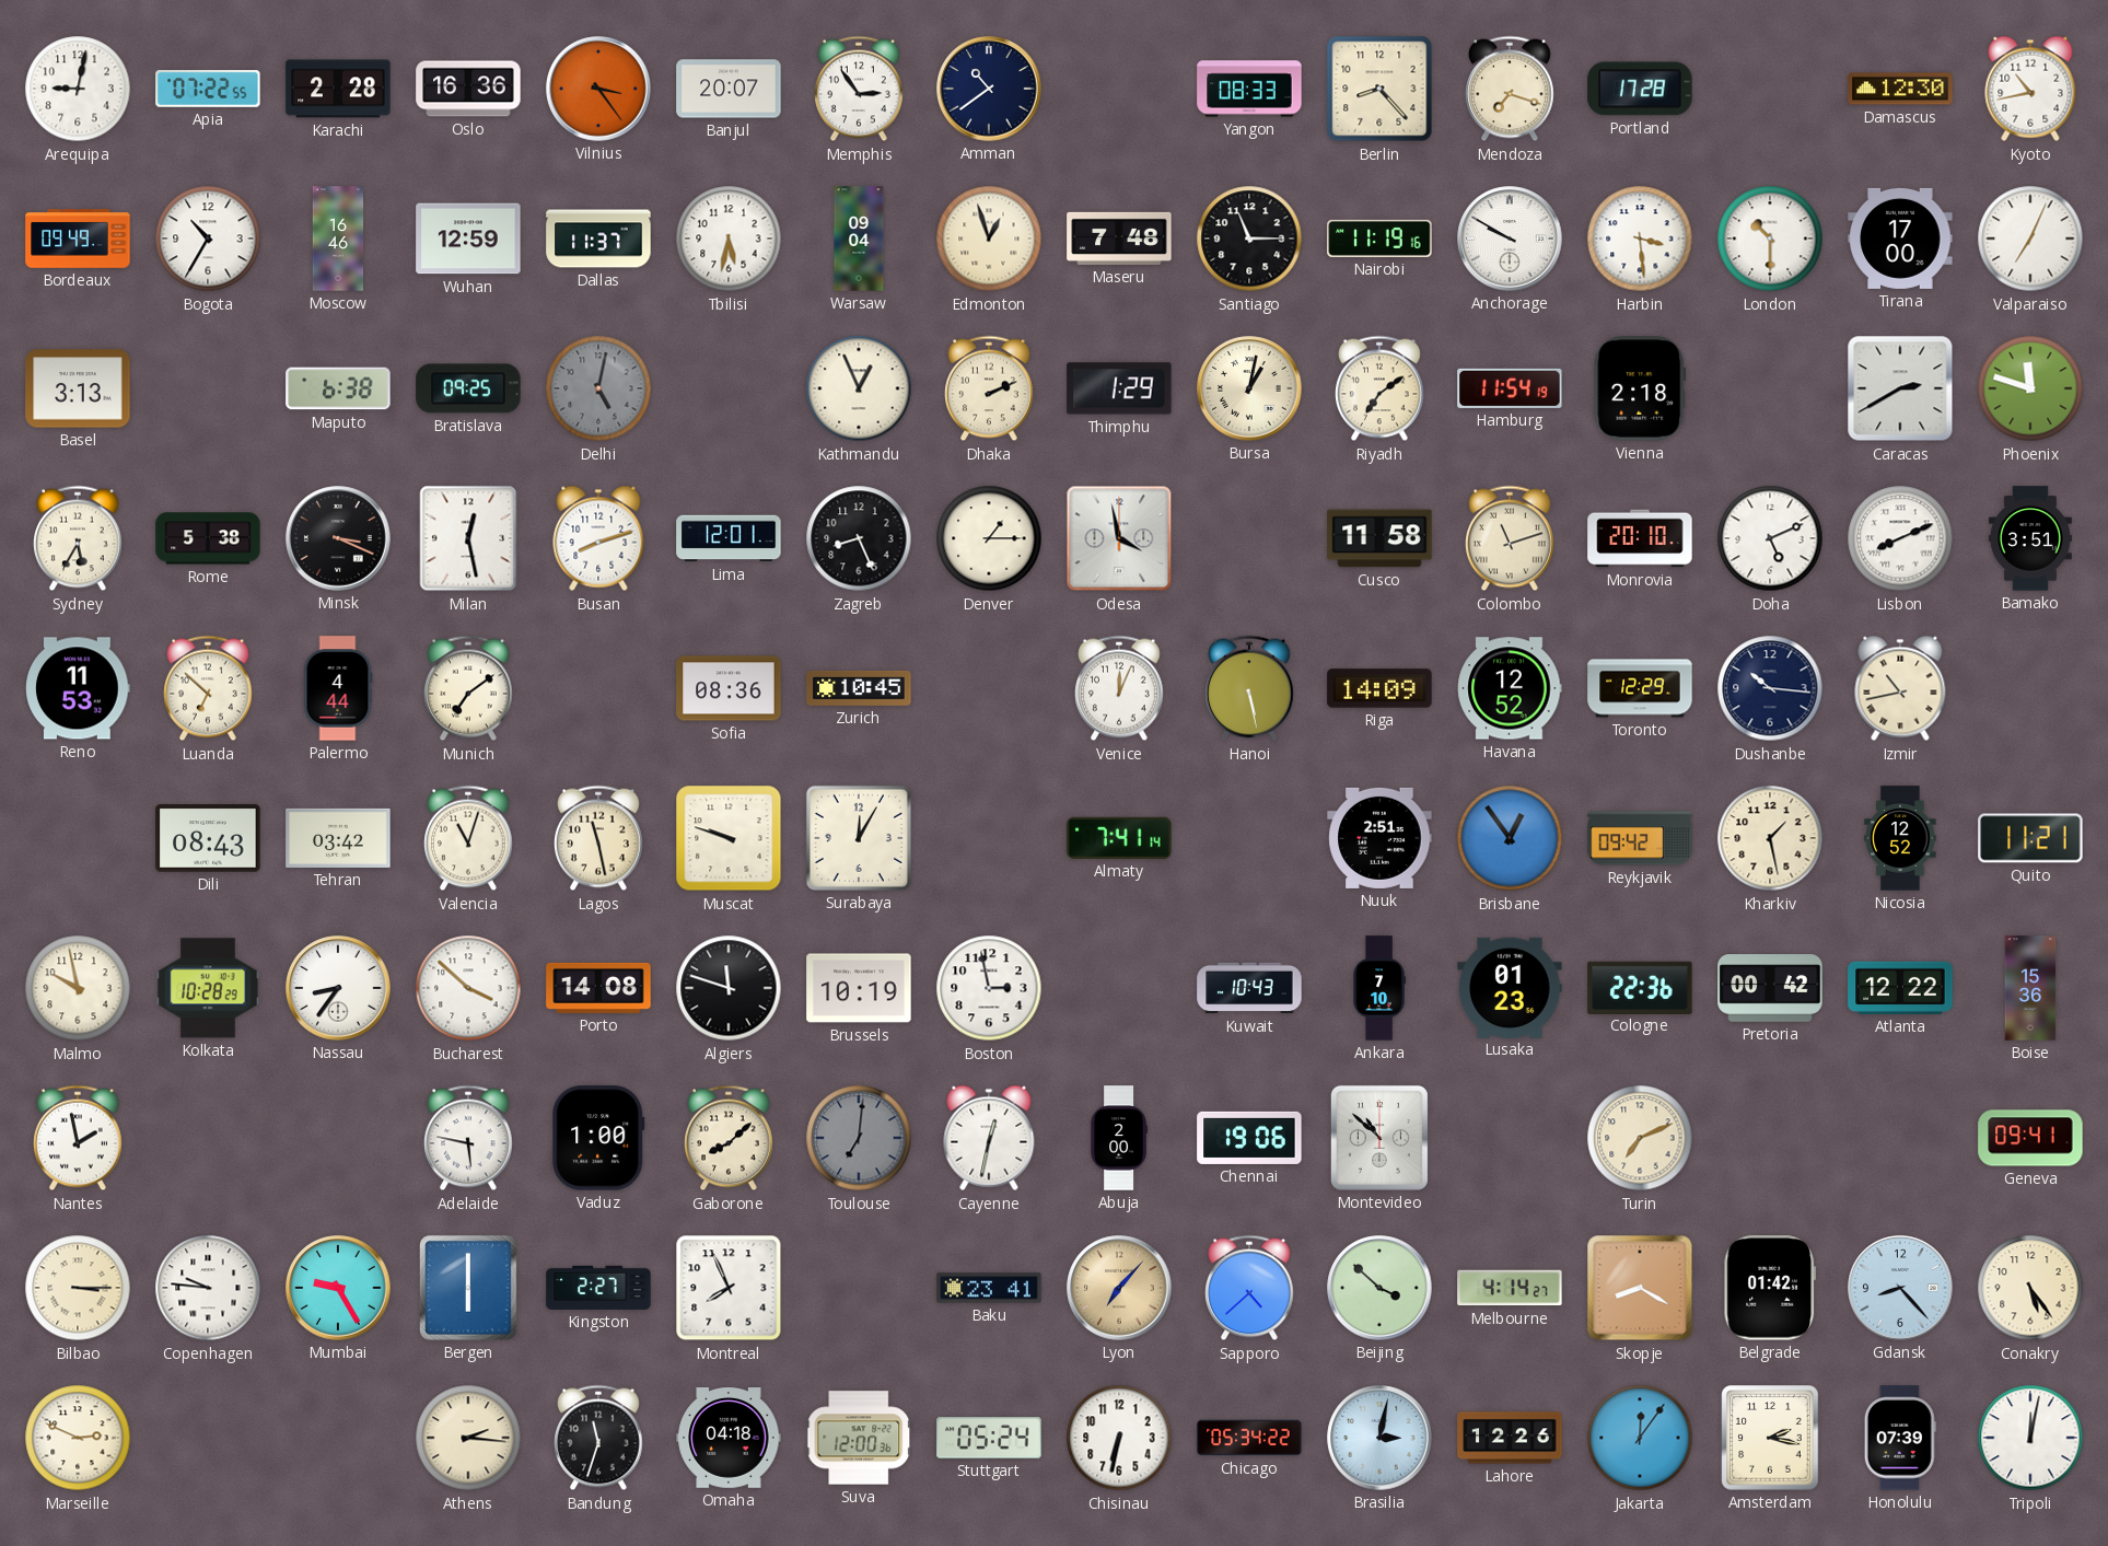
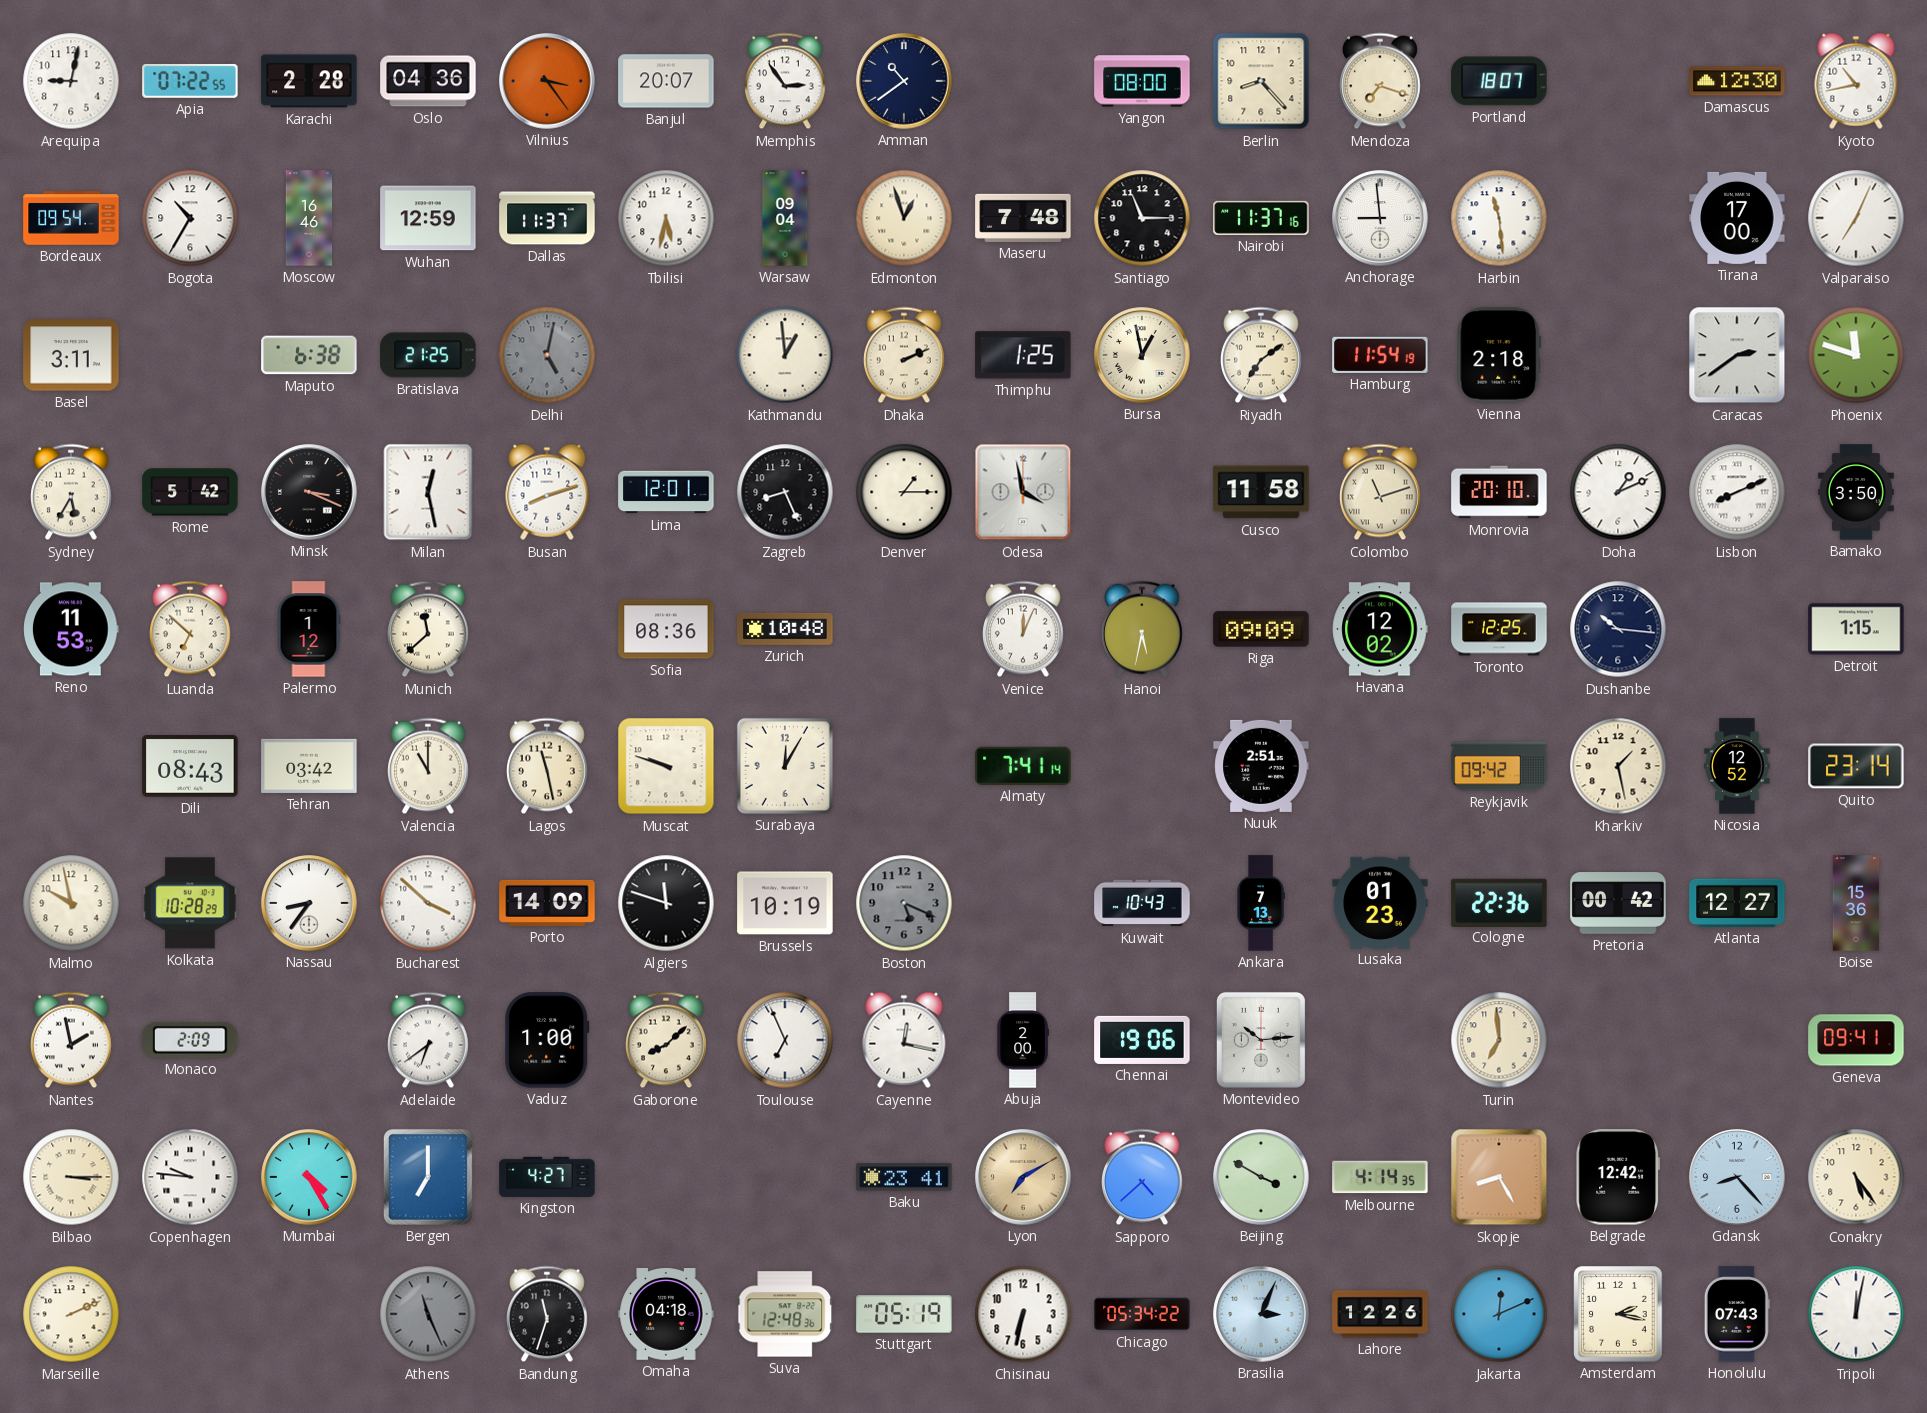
Oslo: 16:36 -> 04:36
Yangon: 08:33 -> 08:00
Portland: 17:28 -> 18:07
Bordeaux: 09:49 -> 09:54
Nairobi: 11:19 -> 11:37
Anchorage: 9:50 -> 8:59
Harbin: 3:29 -> 11:29
London: 10:30 -> none
Basel: 3:13 -> 3:11
Bratislava: 09:25 -> 21:25
Kathmandu: 12:56 -> 12:59
Thimphu: 1:29 -> 1:25
Bursa: 1:02 -> 12:58
Caracas: 2:40 -> 2:39
Rome: 5:38 -> 5:42
Doha: 5:11 -> 1:11
Bamako: 3:51 -> 3:50
Palermo: 4:44 -> 1:12
Munich: 7:09 -> 11:38
Zurich: 10:45 -> 10:48
Hanoi: 5:28 -> 5:32
Riga: 14:09 -> 09:09
Havana: 12:52 -> 12:02
Toronto: 12:29 -> 12:25
Izmir: 10:43 -> none
Detroit: none -> 1:15
Valencia: 11:03 -> 11:00
Brisbane: 12:54 -> none
Quito: 11:21 -> 23:14
Porto: 14:08 -> 14:09
Boston: 2:58 -> 5:19
Boston dial: white -> grey
Ankara: 7:10 -> 7:13
Atlanta: 12:22 -> 12:27
Monaco: none -> 2:09
Adelaide: 5:47 -> 6:39
Toulouse: 7:01 -> 6:56
Toulouse dial: grey -> white
Cayenne: 12:32 -> 12:17
Montevideo: 10:52 -> 10:14
Turin: 7:11 -> 6:59
Mumbai: 9:25 -> 4:25
Bergen: 6:00 -> 7:00
Kingston: 2:27 -> 4:27
Montreal: 7:56 -> none
Lyon: 7:07 -> 7:10
Beijing: 3:52 -> 3:50
Melbourne: 4:14:27 -> 4:14:35
Skopje: 8:20 -> 8:25
Belgrade: 01:42 -> 12:42
Marseille: 2:49 -> 2:11
Athens: 2:16 -> 11:26
Athens dial: cream -> grey
Suva: 12:00 -> 12:48
Stuttgart: 05:24 -> 05:19
Brasilia: 3:02 -> 3:04
Jakarta: 12:06 -> 12:11
Honolulu: 07:39 -> 07:43
